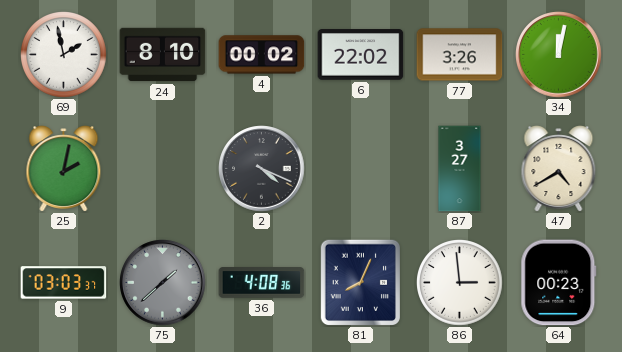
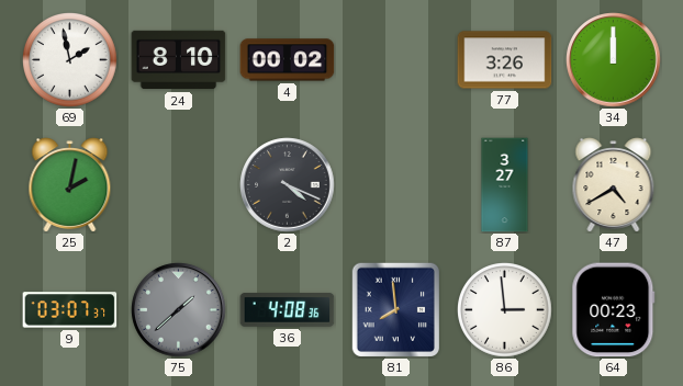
6: 22:02 -> none
34: 12:02 -> 12:00
9: 03:03 -> 03:07
81: 8:04 -> 7:59
